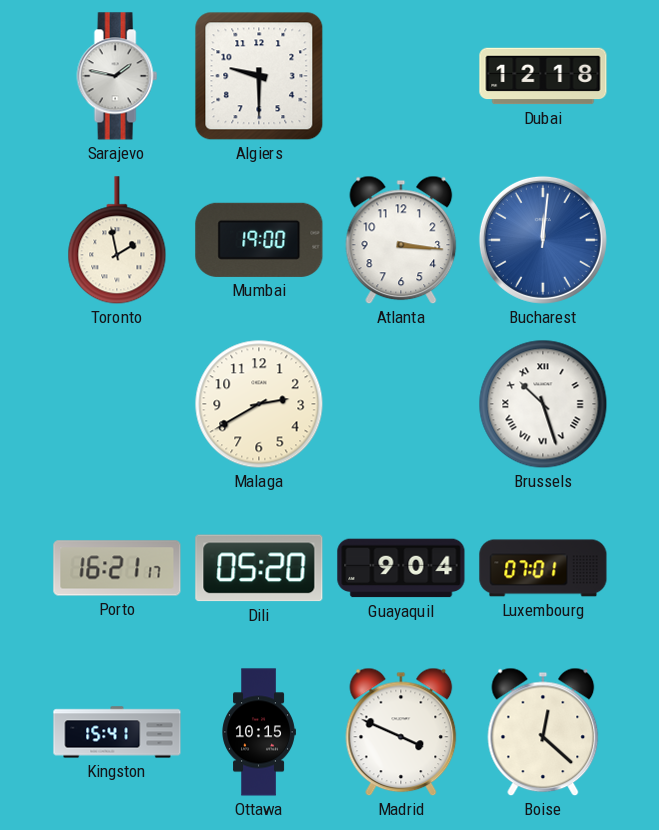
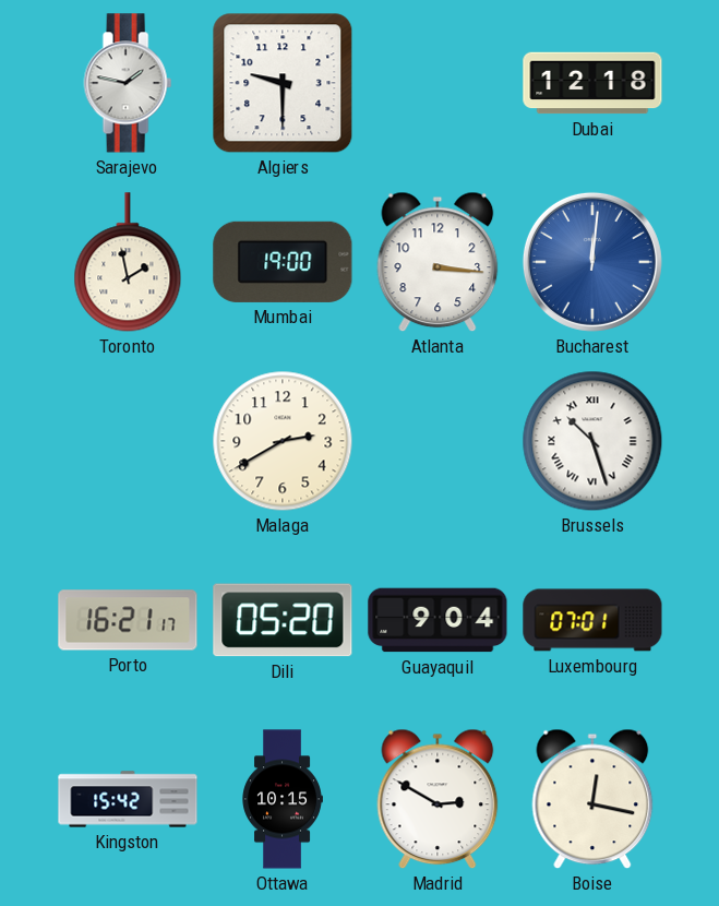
Kingston: 15:41 -> 15:42
Madrid: 3:49 -> 2:50
Boise: 12:22 -> 12:17
